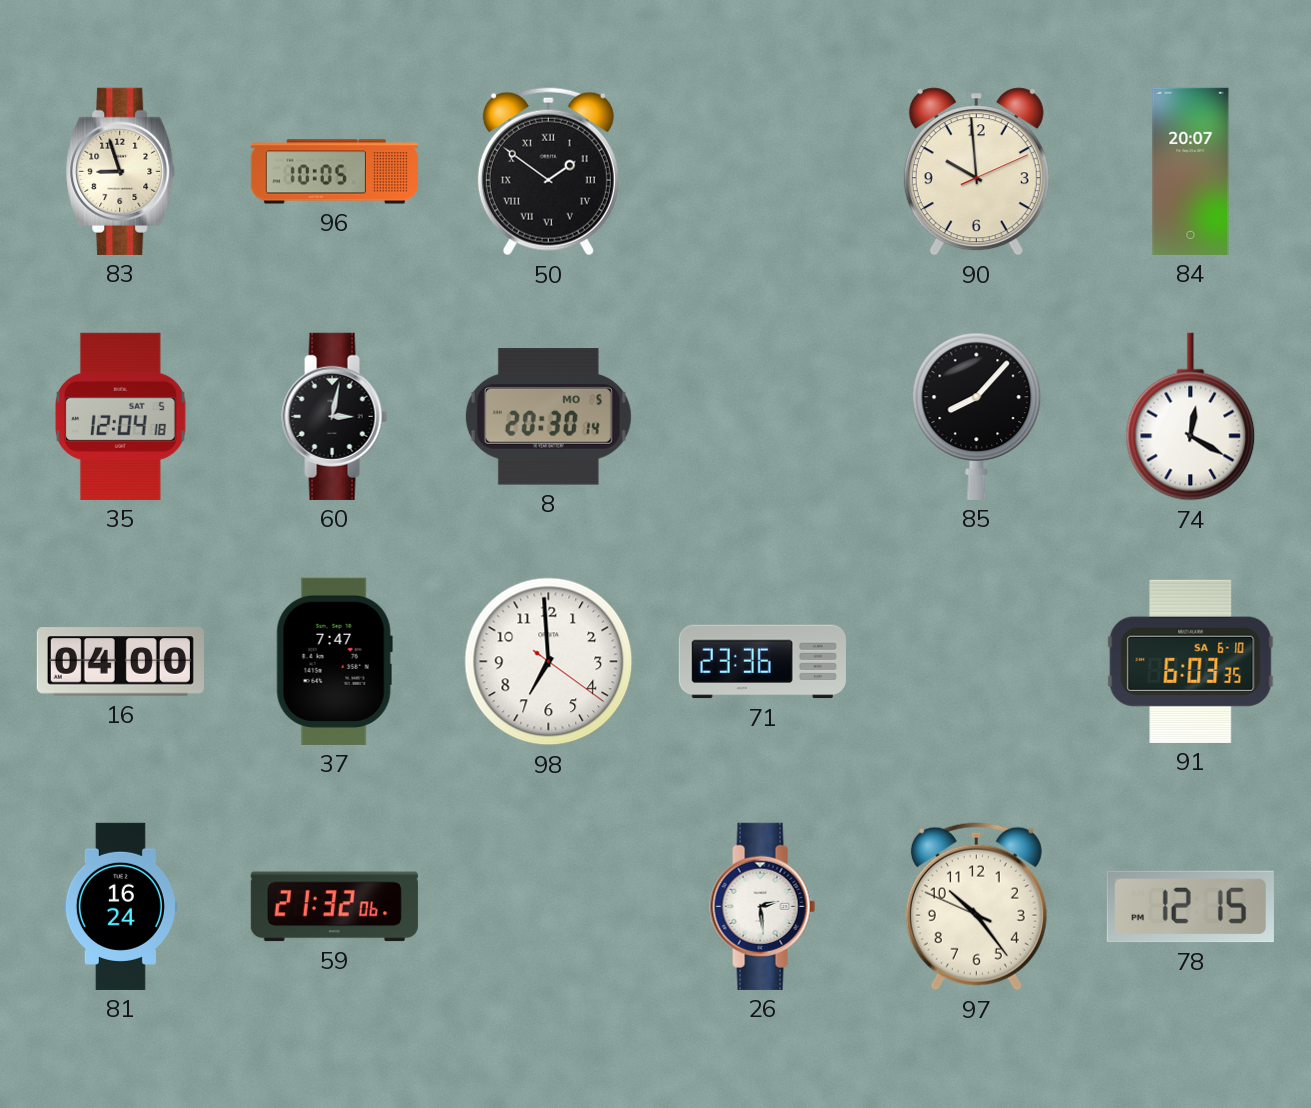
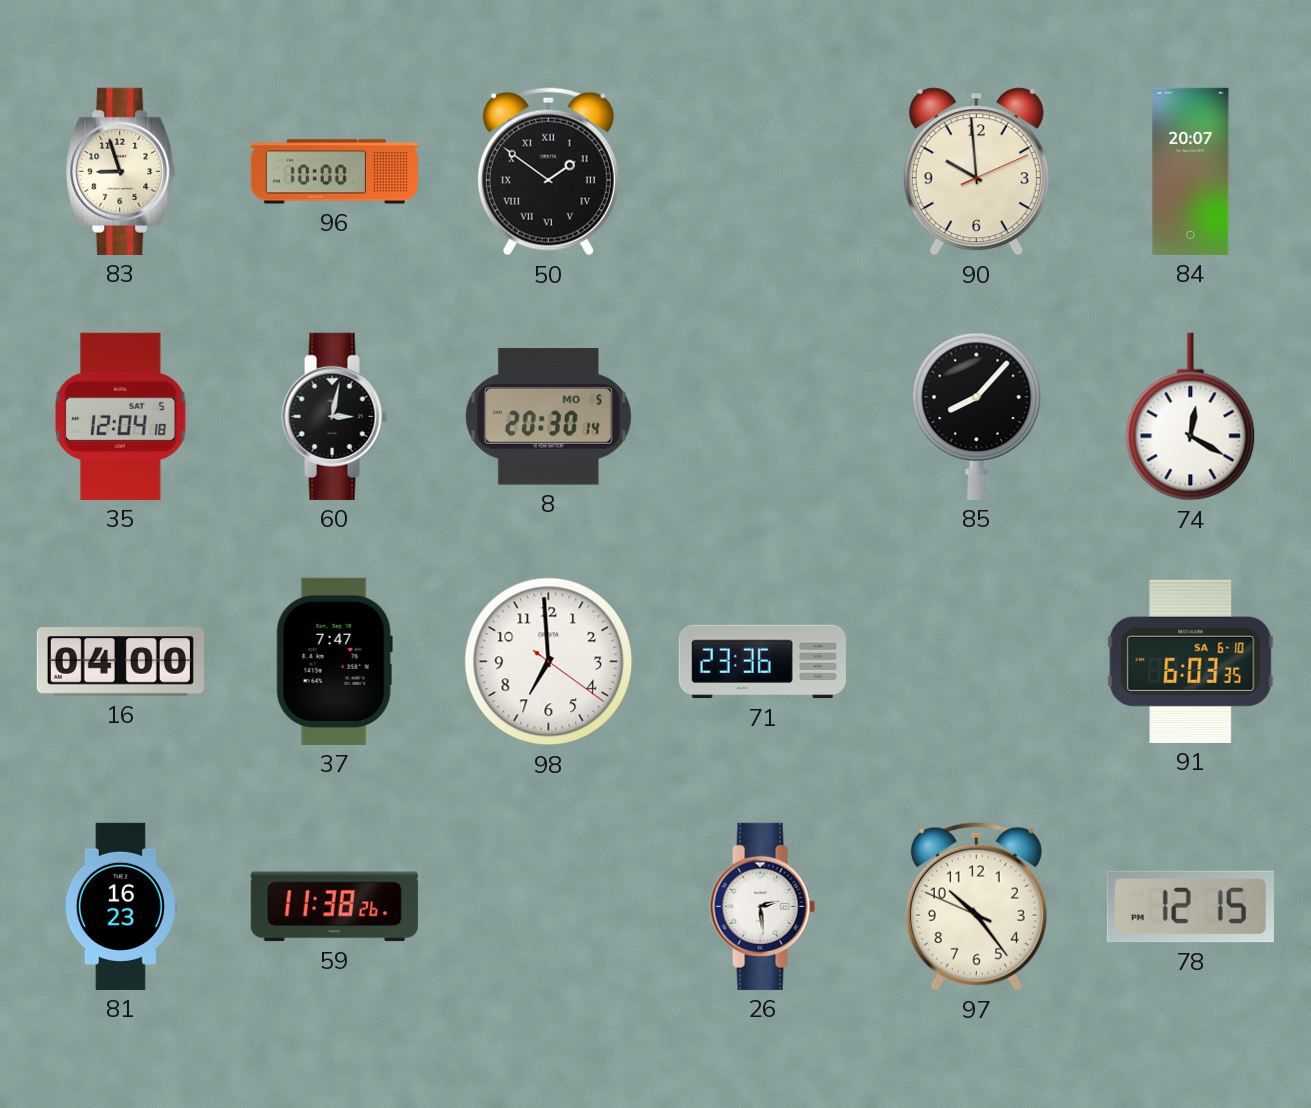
96: 10:05 -> 10:00
81: 16:24 -> 16:23
59: 21:32 -> 11:38
